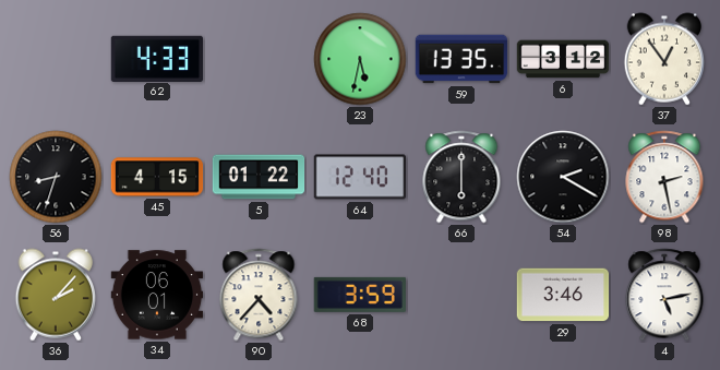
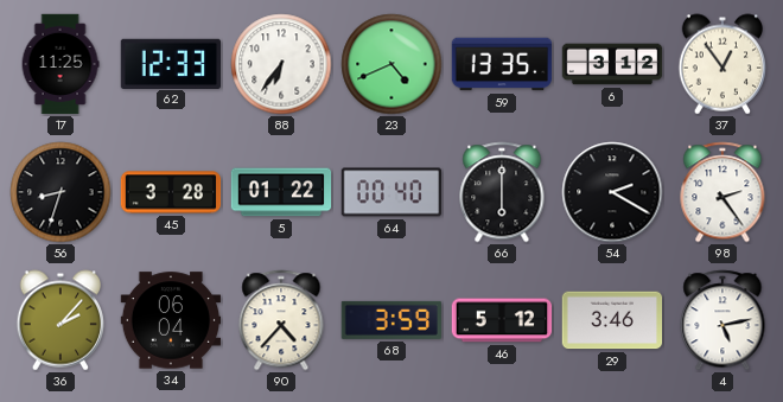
17: none -> 11:25
62: 4:33 -> 12:33
88: none -> 6:36
23: 5:32 -> 4:41
45: 4:15 -> 3:28
64: 12:40 -> 00:40
98: 2:28 -> 2:24
34: 06:01 -> 06:04
46: none -> 5:12
